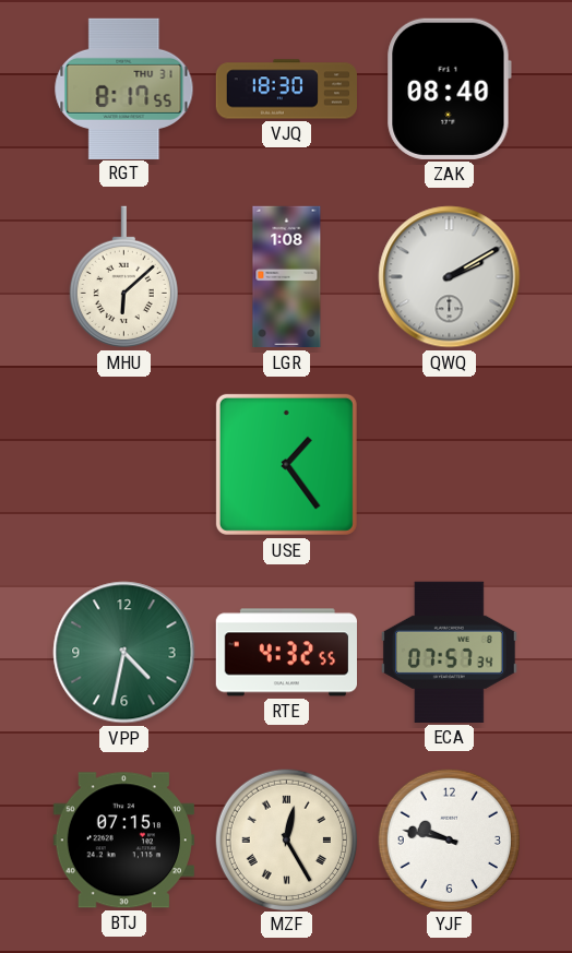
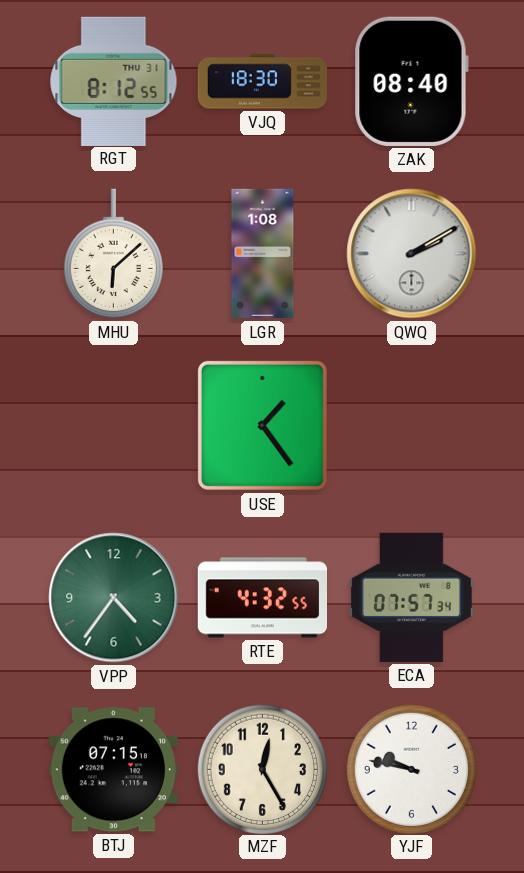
RGT: 8:17 -> 8:12
VPP: 4:32 -> 4:36
MZF numerals: Roman -> Arabic
